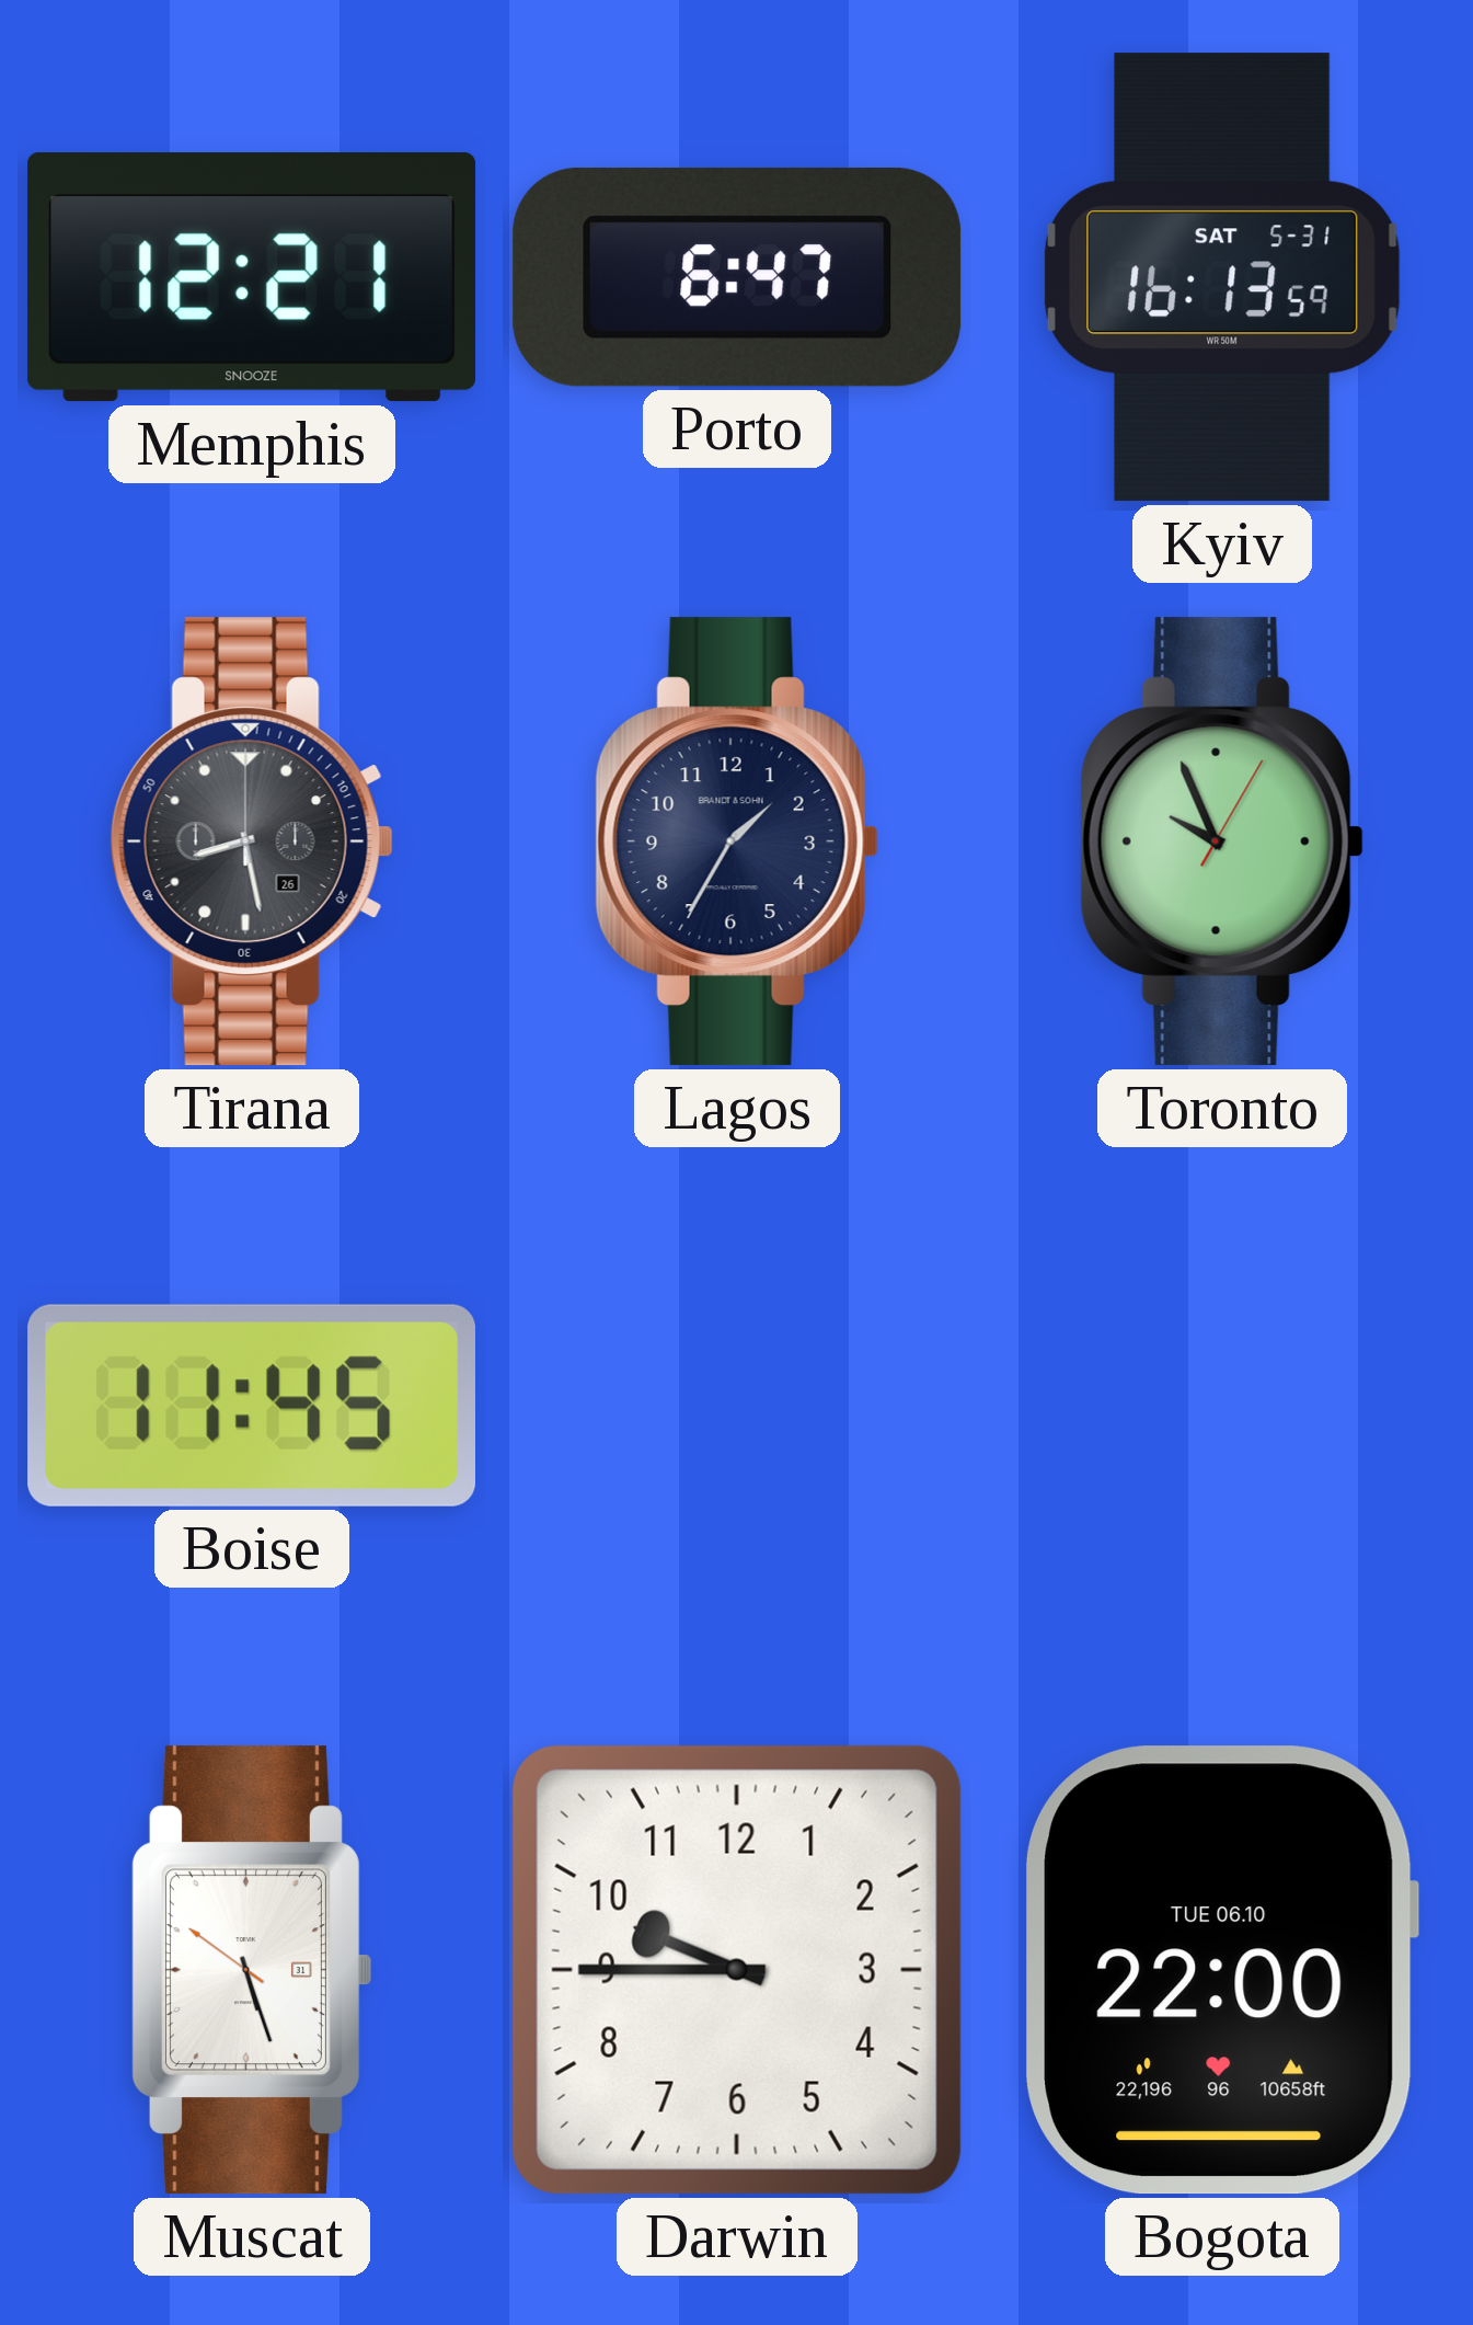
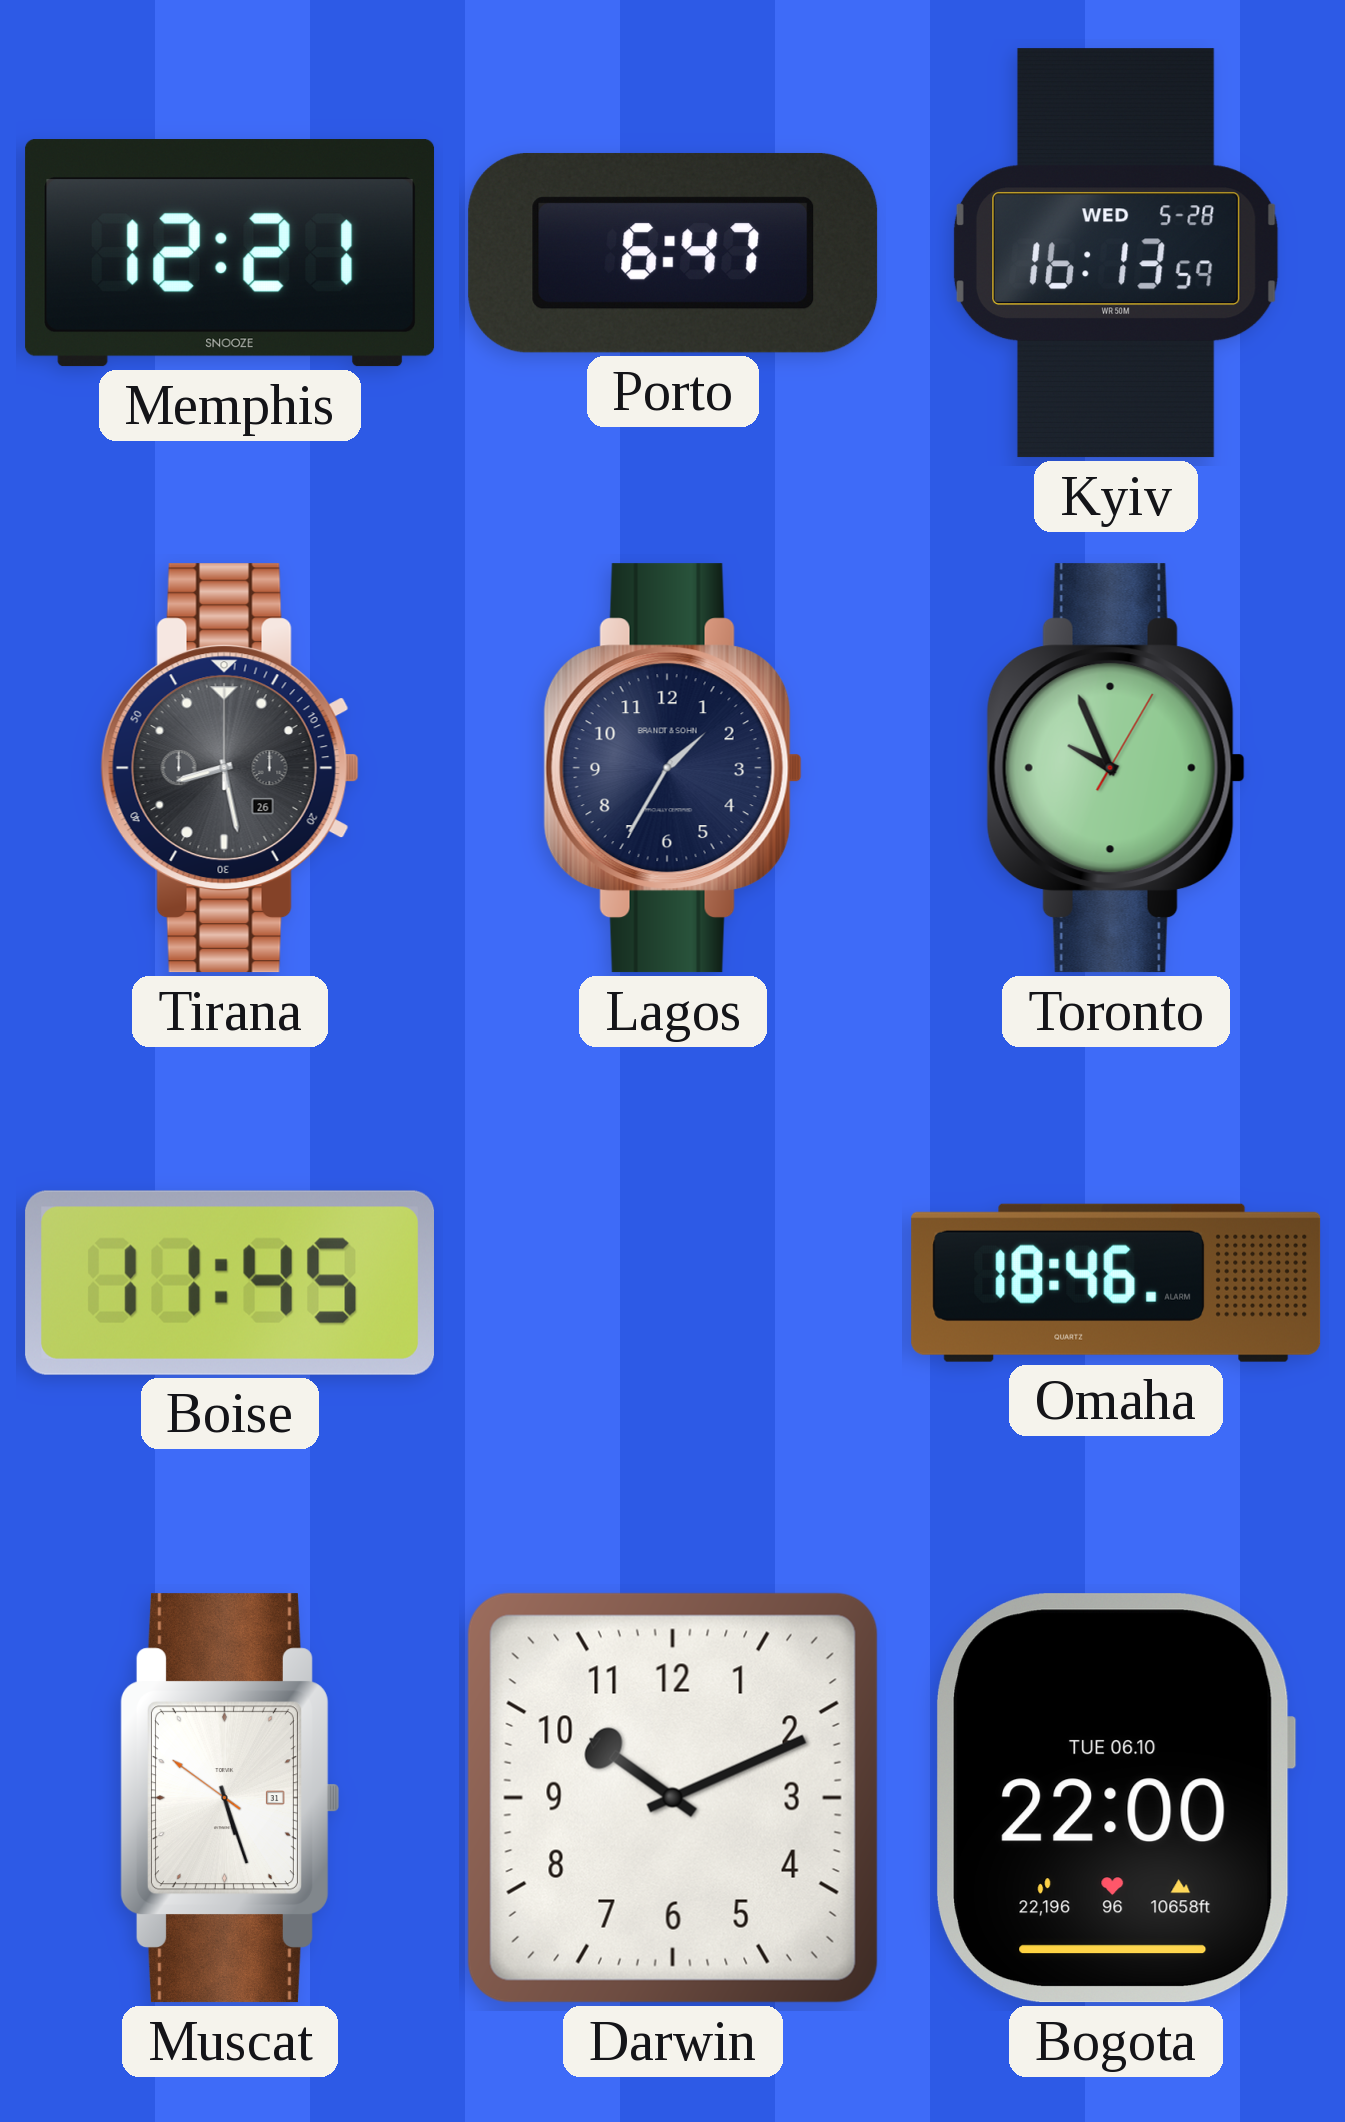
Kyiv date: SAT 5-31 -> WED 5-28
Omaha: none -> 18:46
Darwin: 9:45 -> 10:11
